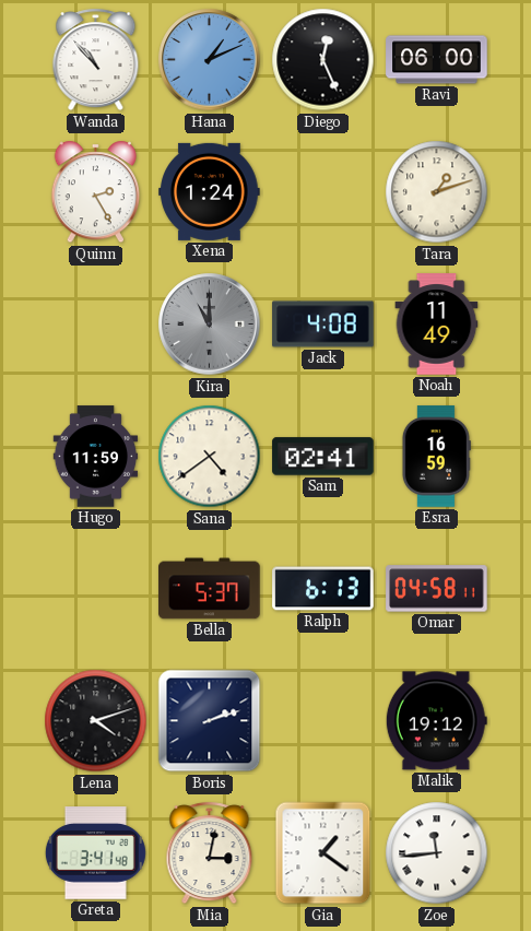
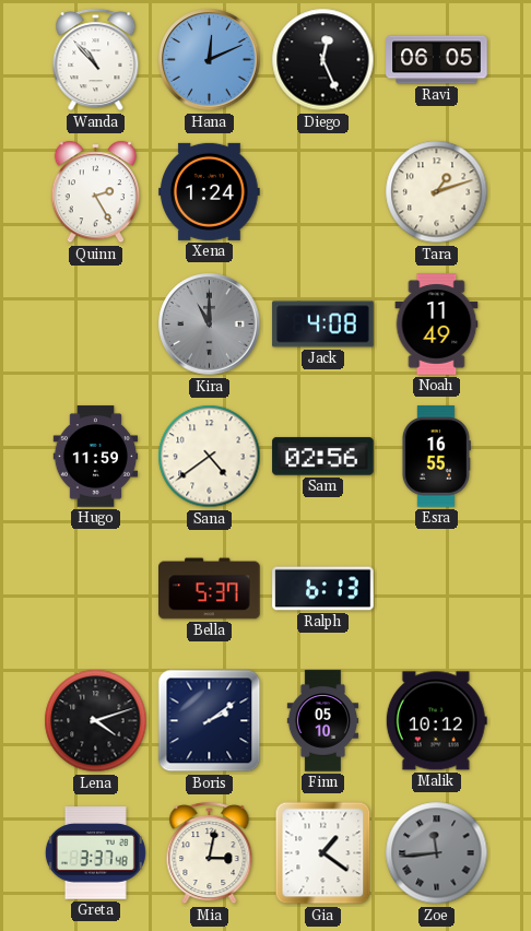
Hana: 1:11 -> 12:11
Ravi: 06:00 -> 06:05
Sam: 02:41 -> 02:56
Esra: 16:59 -> 16:55
Omar: 04:58 -> none
Boris: 2:12 -> 2:09
Finn: none -> 05:10
Malik: 19:12 -> 10:12
Greta: 3:41 -> 3:37
Zoe dial: white -> grey
